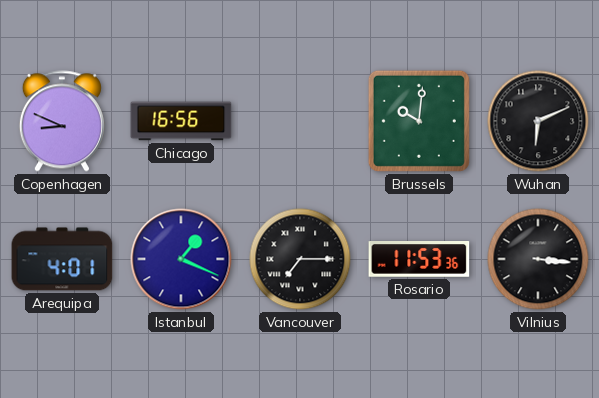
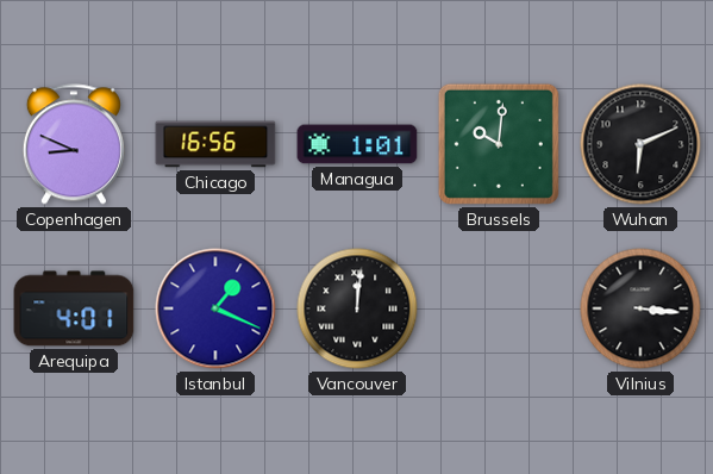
Managua: none -> 1:01
Vancouver: 7:15 -> 12:01
Rosario: 11:53 -> none
